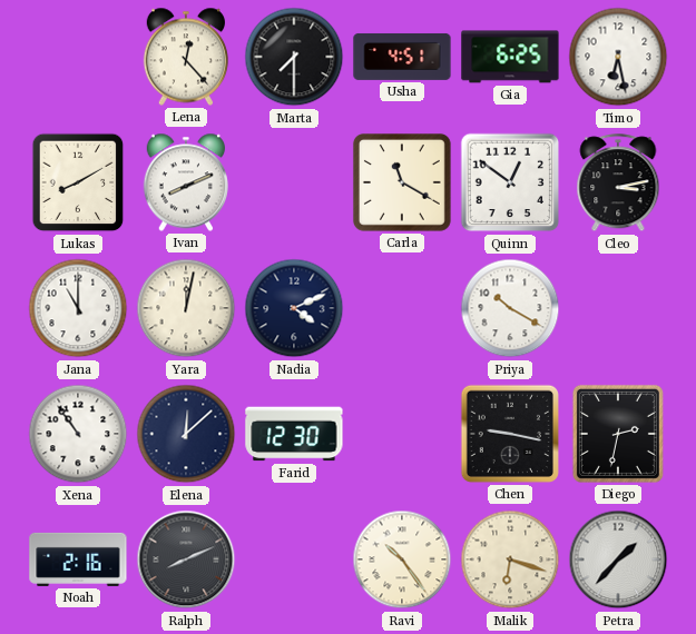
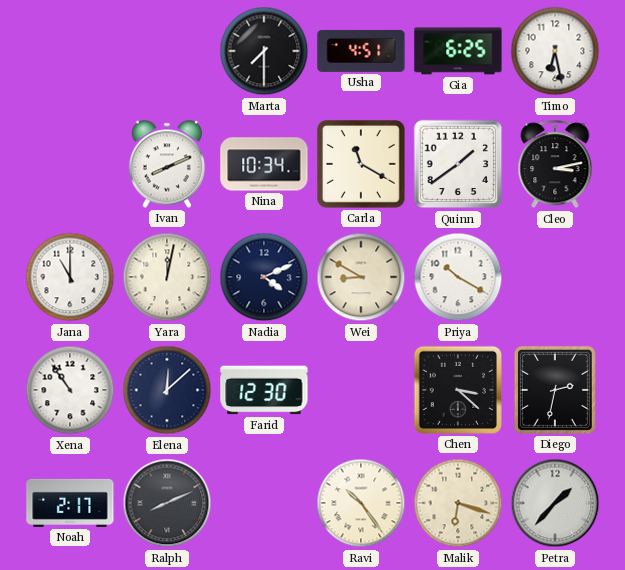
Lena: 12:23 -> none
Lukas: 8:10 -> none
Nina: none -> 10:34
Quinn: 12:51 -> 1:39
Wei: none -> 8:50
Chen: 9:17 -> 3:22
Noah: 2:16 -> 2:17
